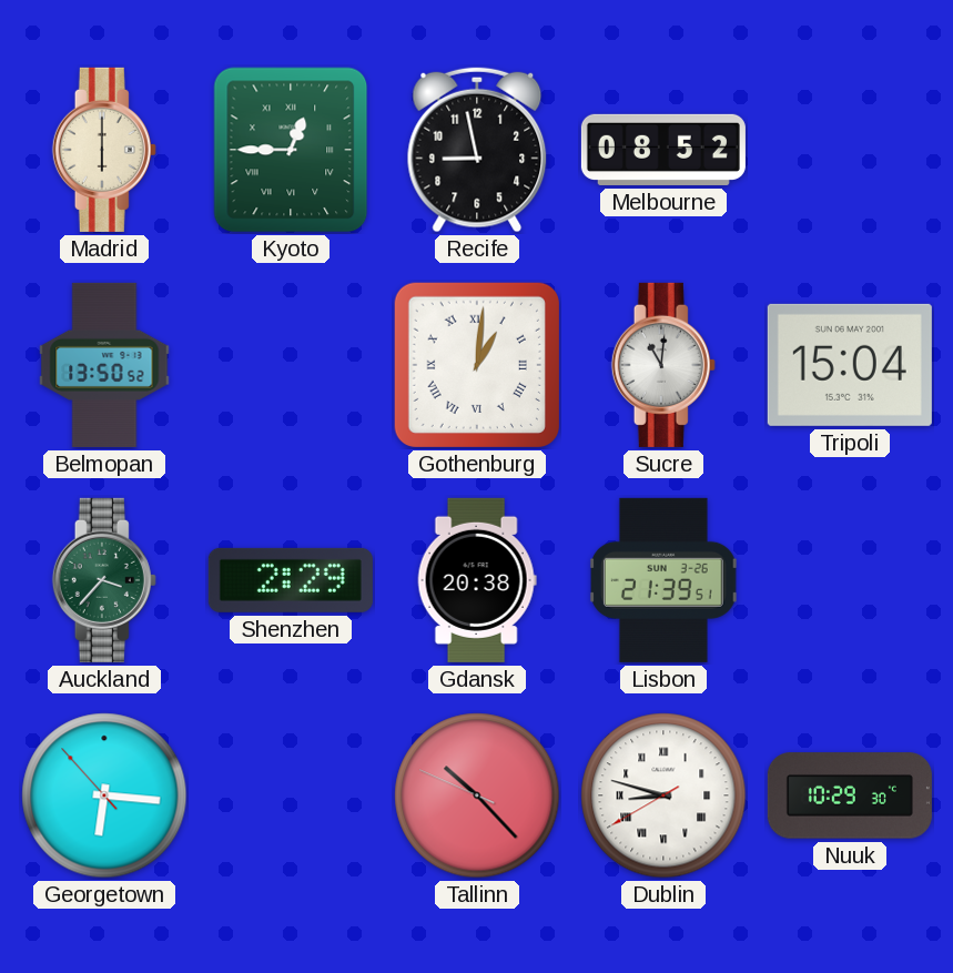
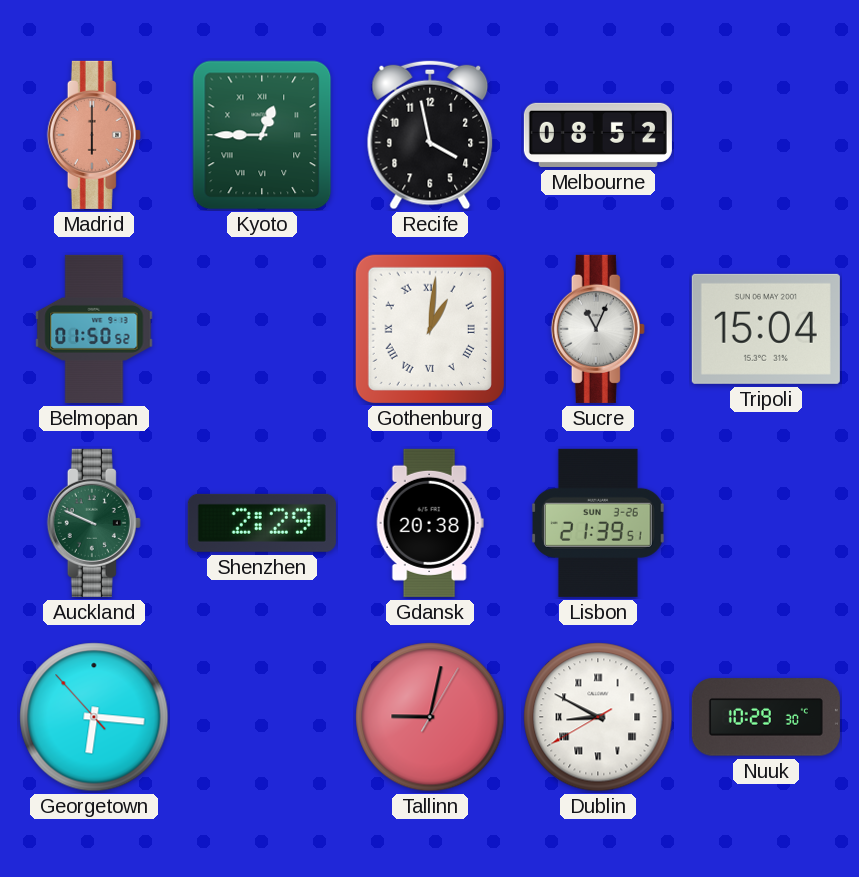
Madrid dial: cream -> salmon
Recife: 8:58 -> 3:58
Belmopan: 13:50 -> 01:50
Sucre: 11:01 -> 11:04
Auckland: 3:37 -> 9:49
Tallinn: 10:22 -> 9:02
Dublin: 8:47 -> 8:49
